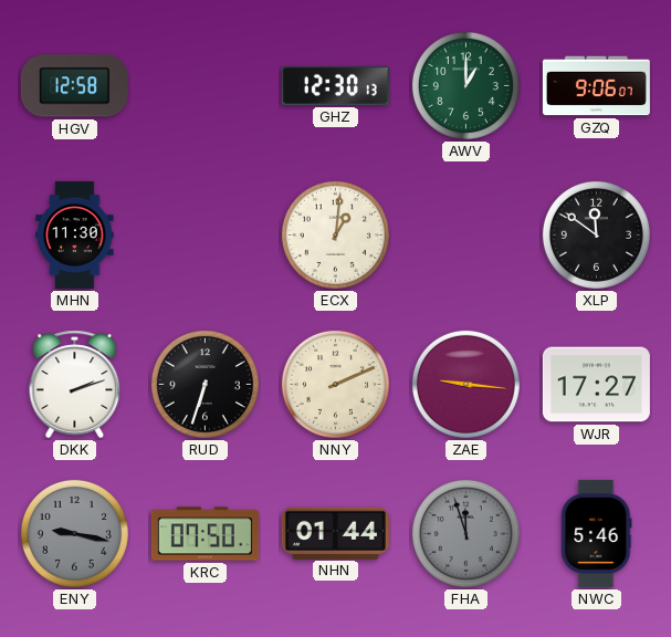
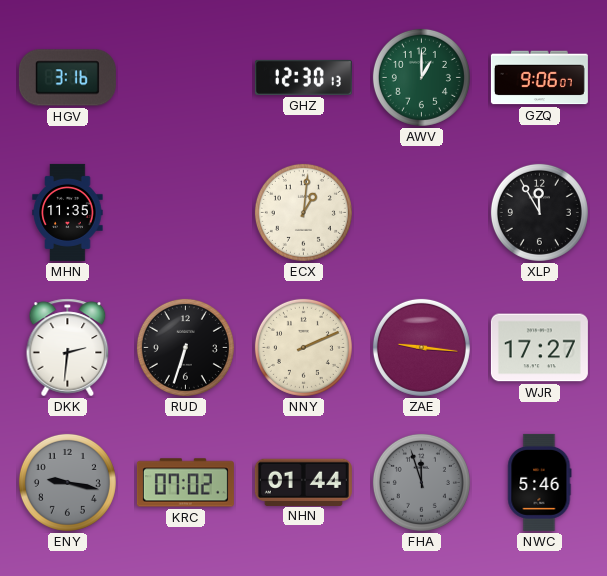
HGV: 12:58 -> 3:16
MHN: 11:30 -> 11:35
XLP: 11:51 -> 11:55
DKK: 2:12 -> 2:31
KRC: 07:50 -> 07:02
